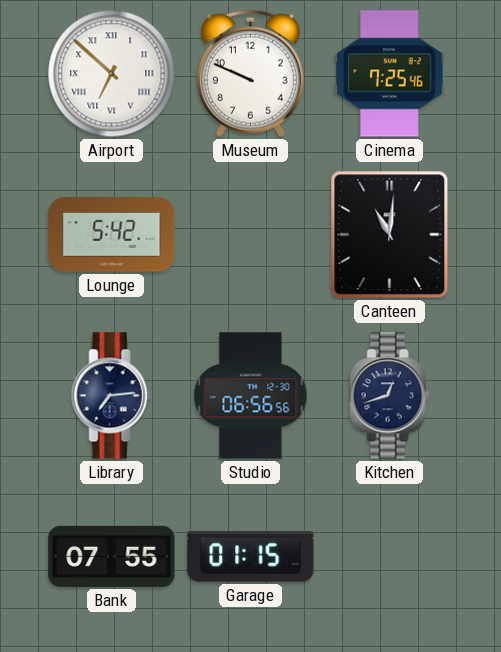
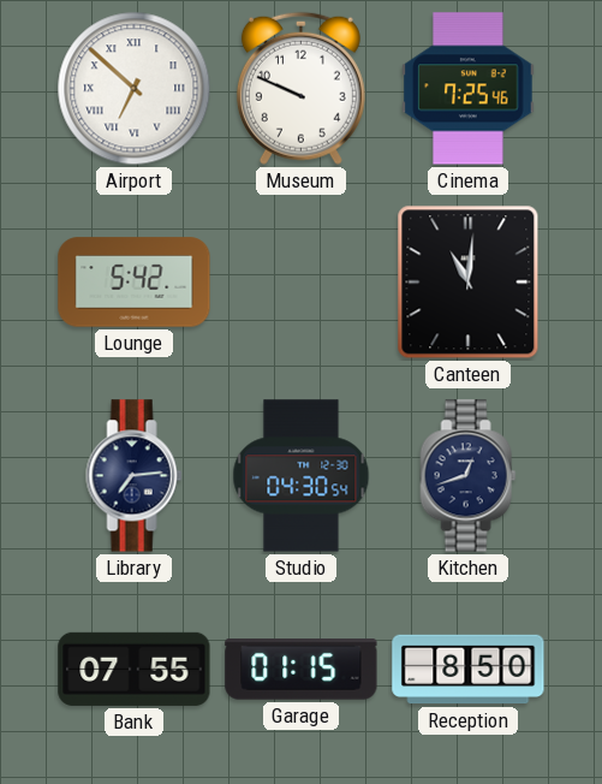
Studio: 06:56 -> 04:30
Reception: none -> 8:50
